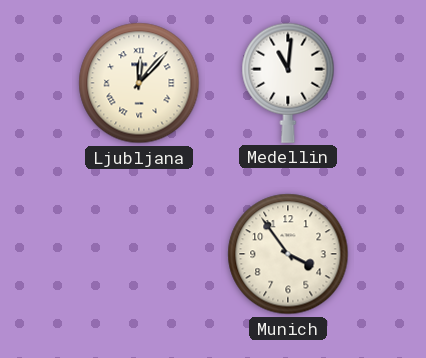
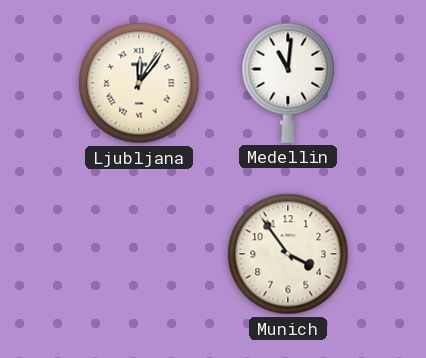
Ljubljana: 12:07 -> 12:06
